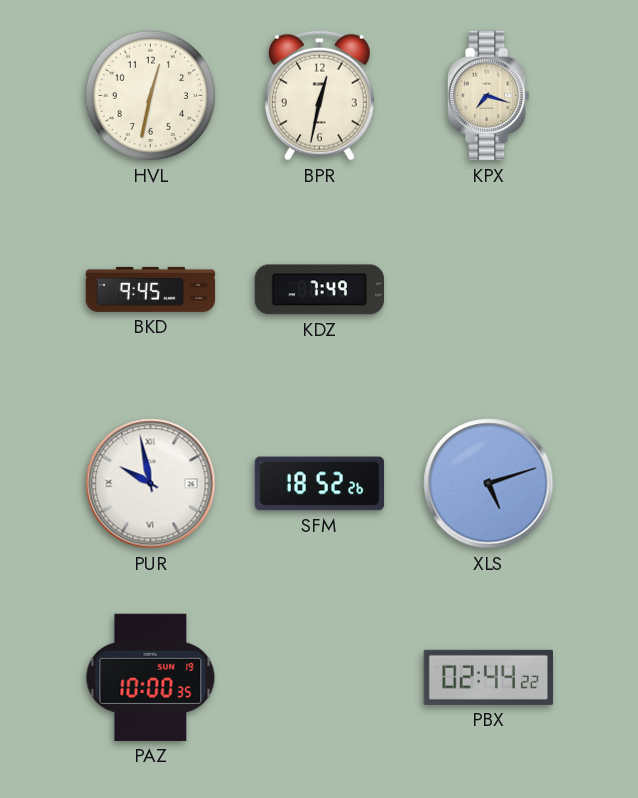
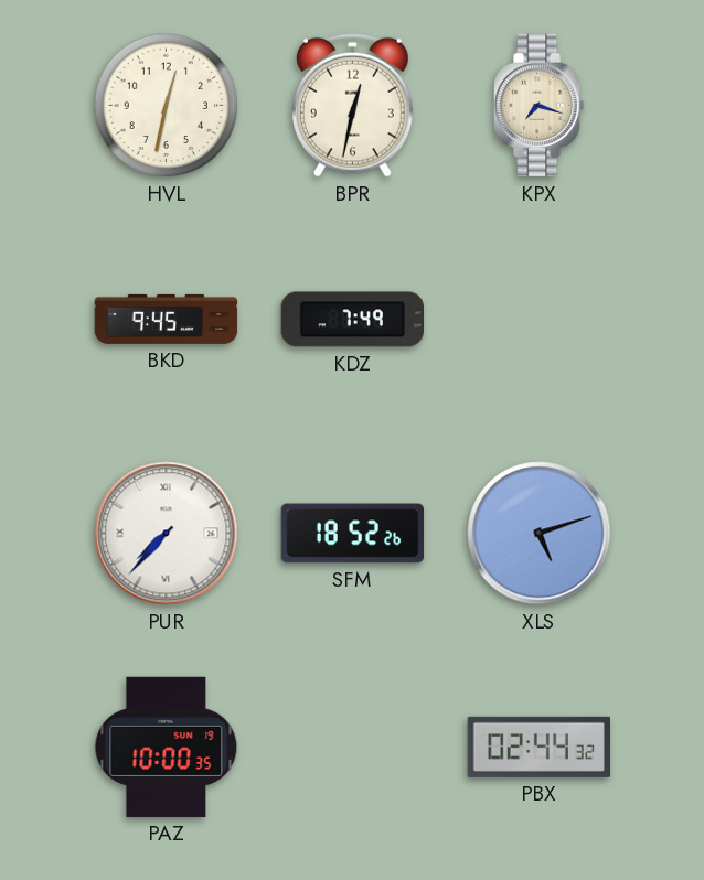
PUR: 9:58 -> 7:37
PBX: 02:44:22 -> 02:44:32
